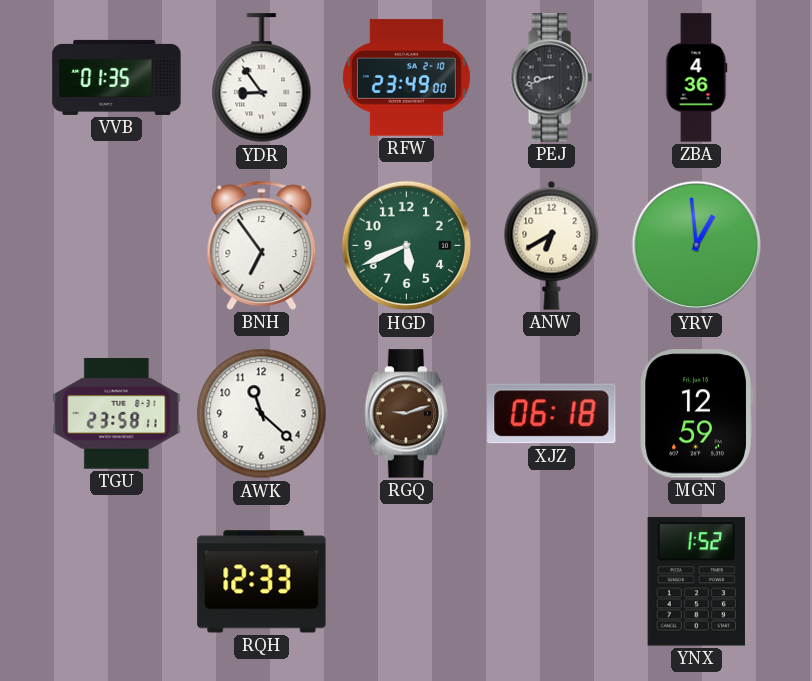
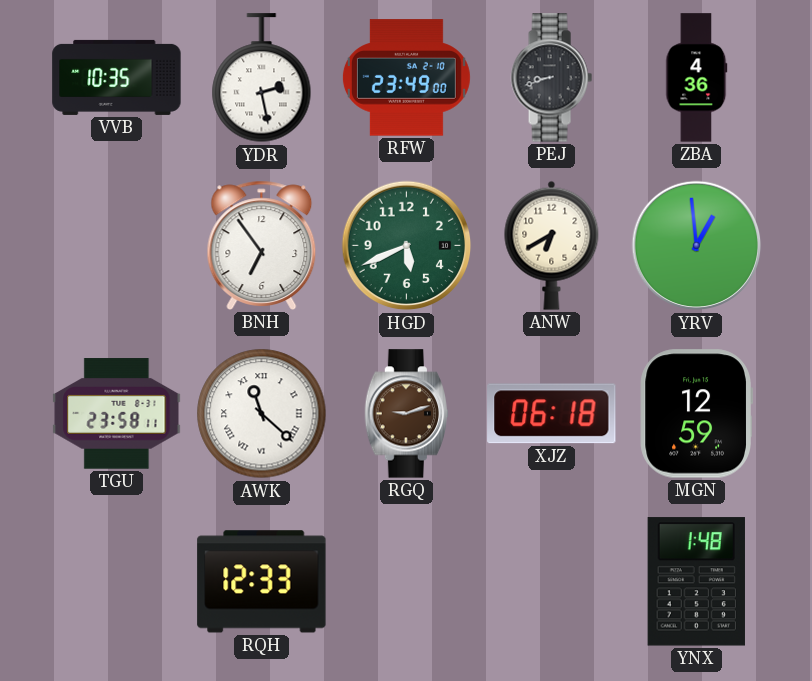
VVB: 01:35 -> 10:35
YDR: 8:54 -> 2:28
AWK numerals: Arabic -> Roman
YNX: 1:52 -> 1:48
